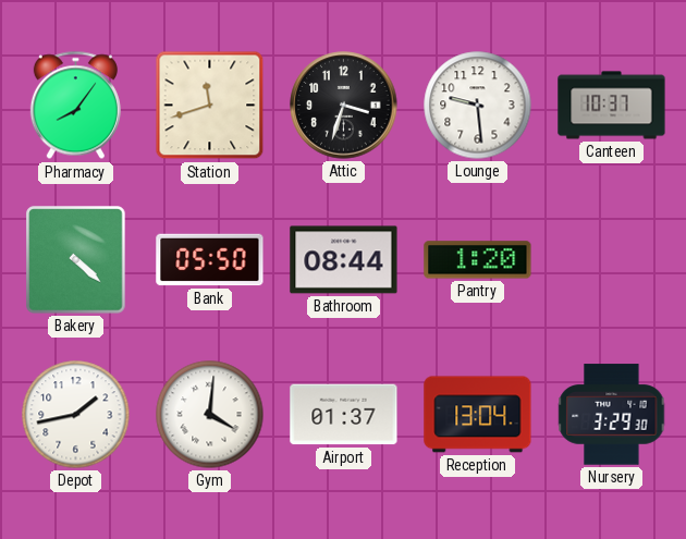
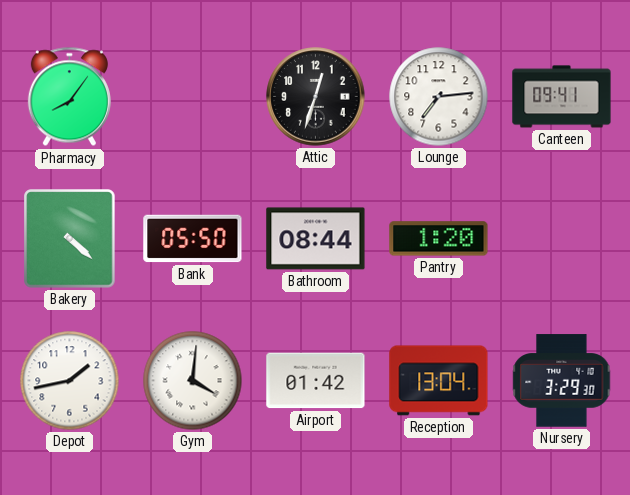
Station: 11:42 -> none
Attic: 3:33 -> 12:33
Lounge: 9:29 -> 7:14
Canteen: 10:37 -> 09:41
Airport: 01:37 -> 01:42
